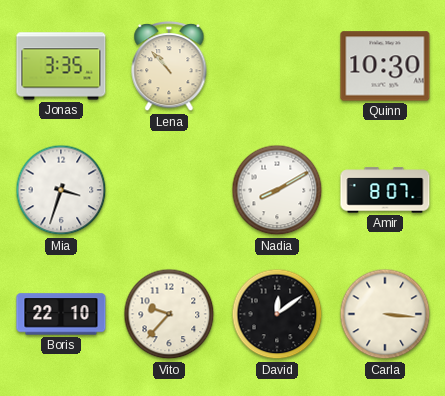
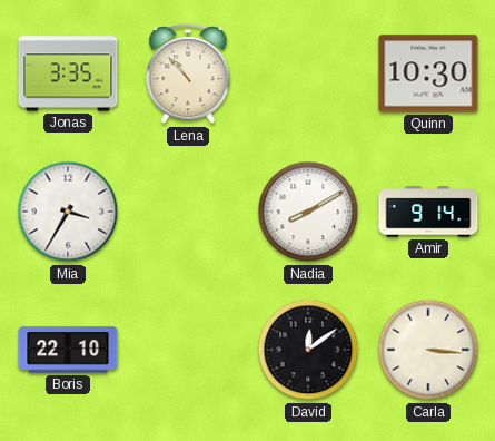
Mia: 3:33 -> 3:35
Amir: 8:07 -> 9:14
Vito: 9:37 -> none
